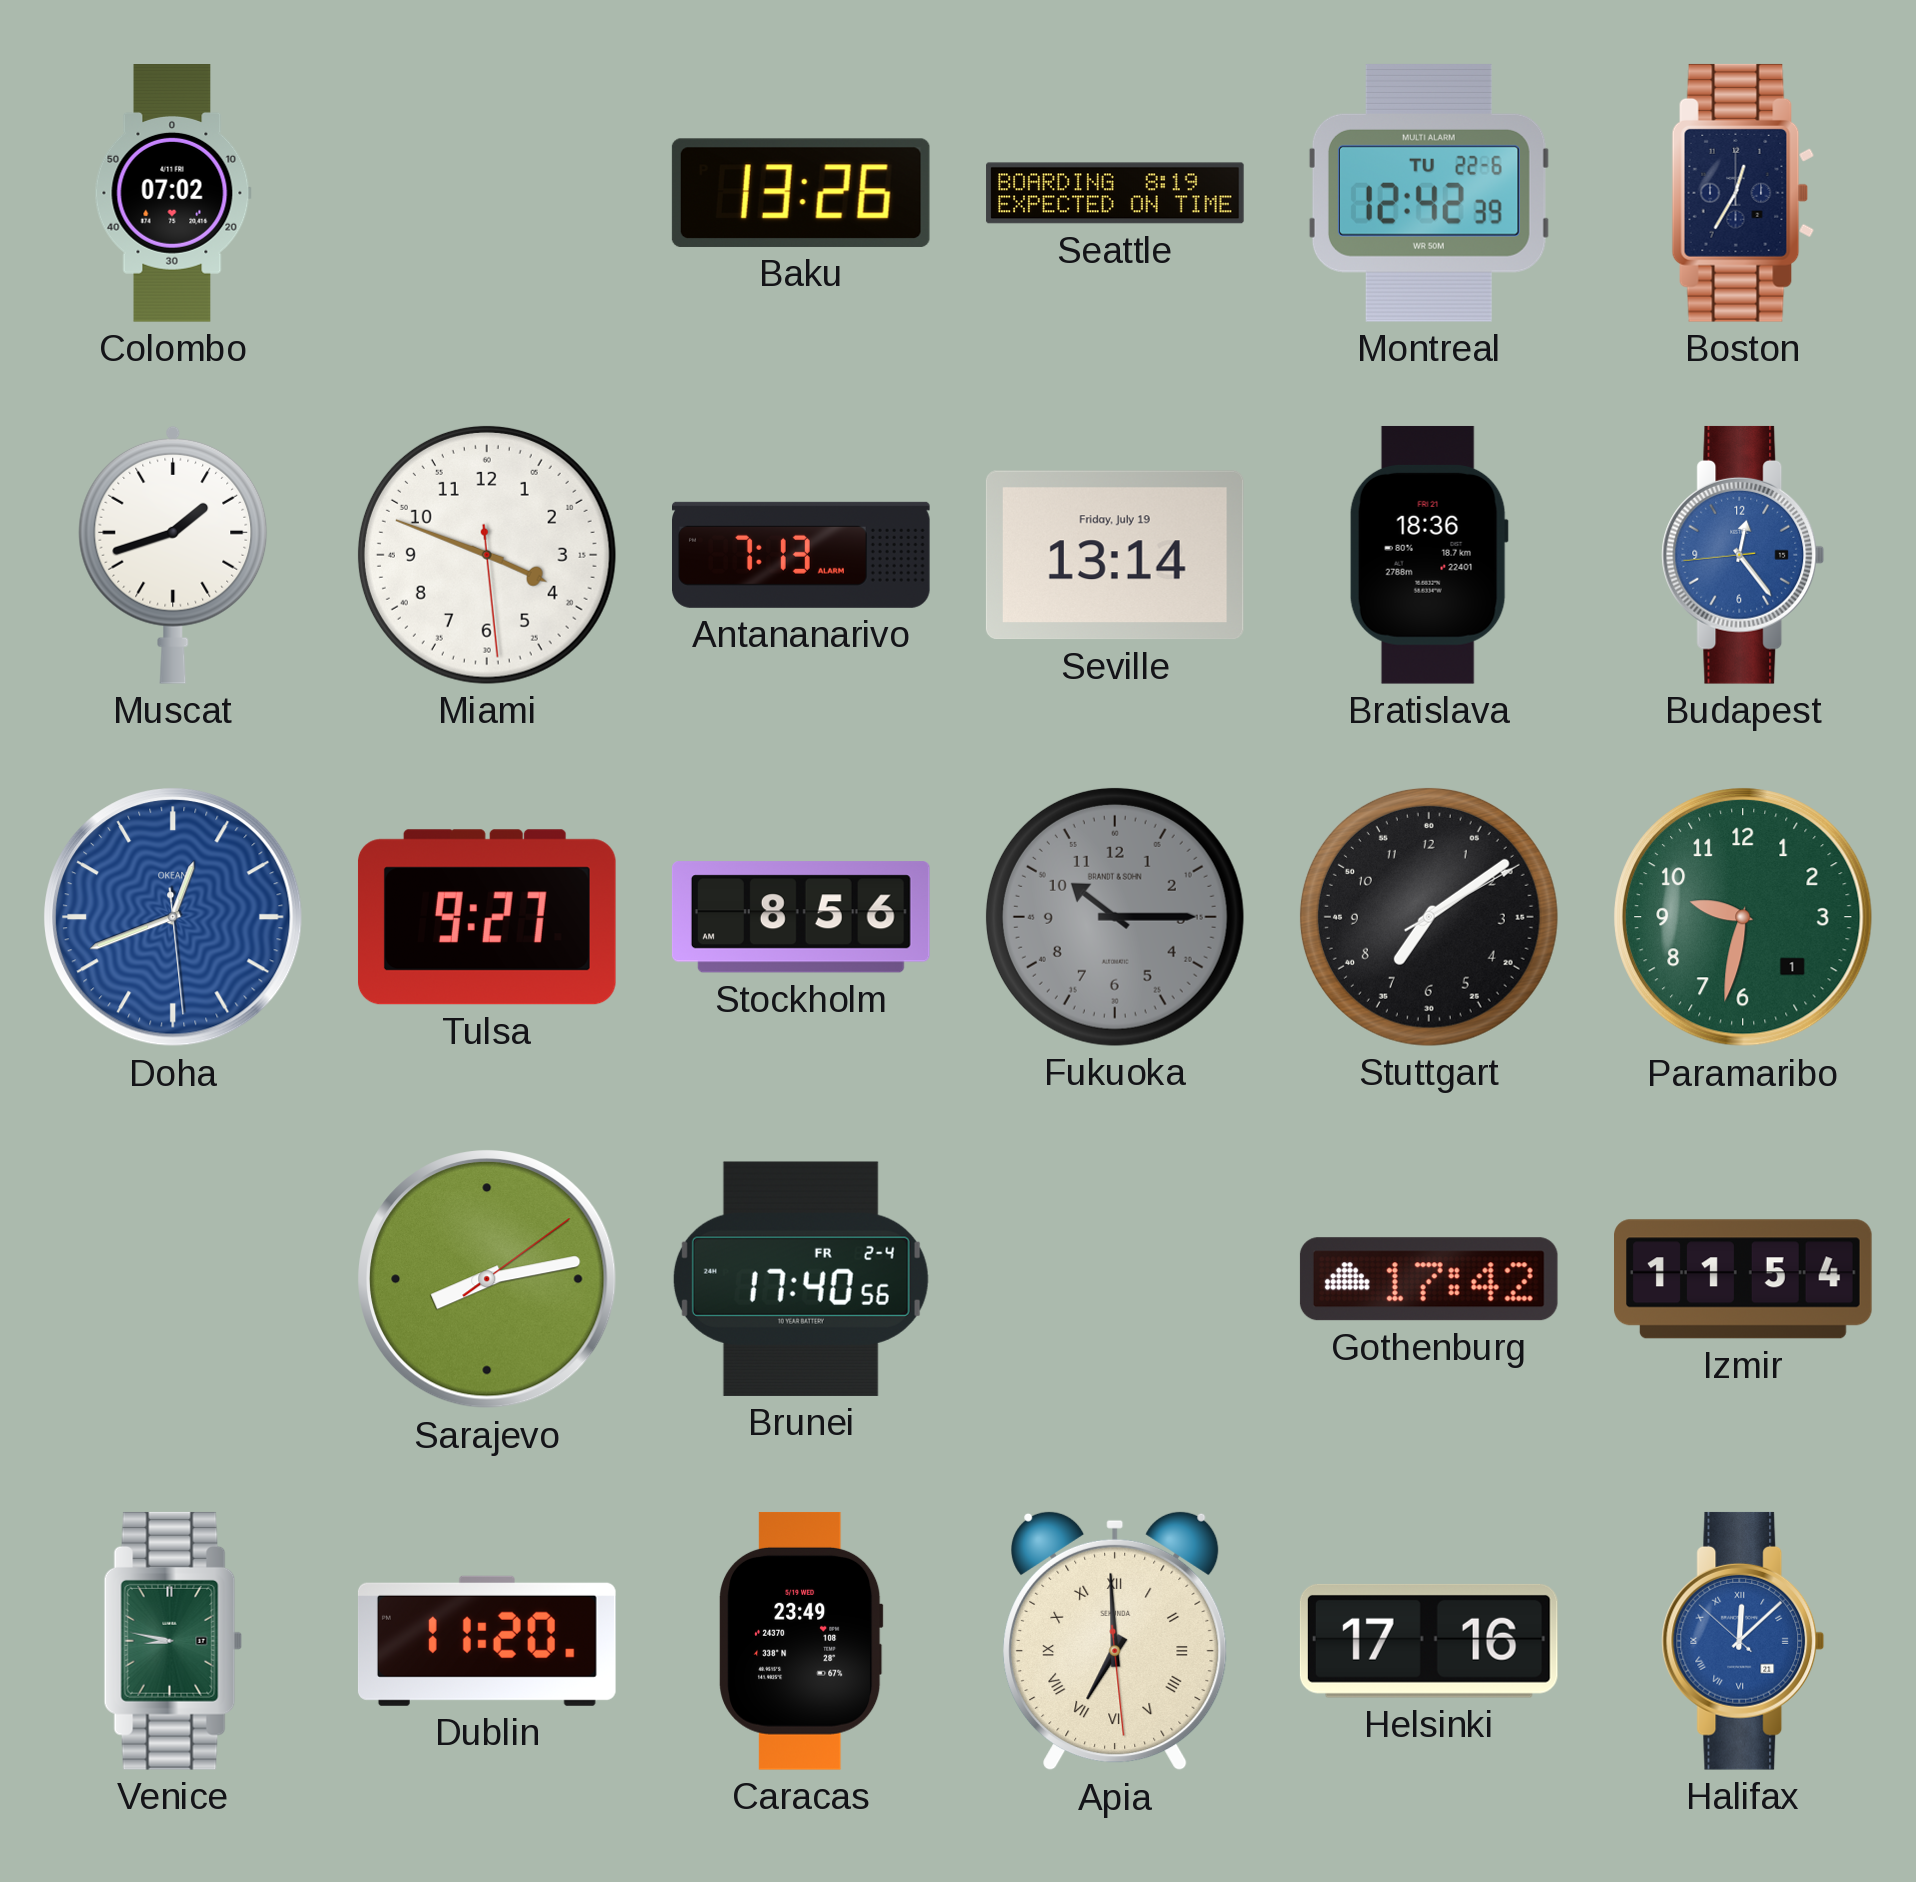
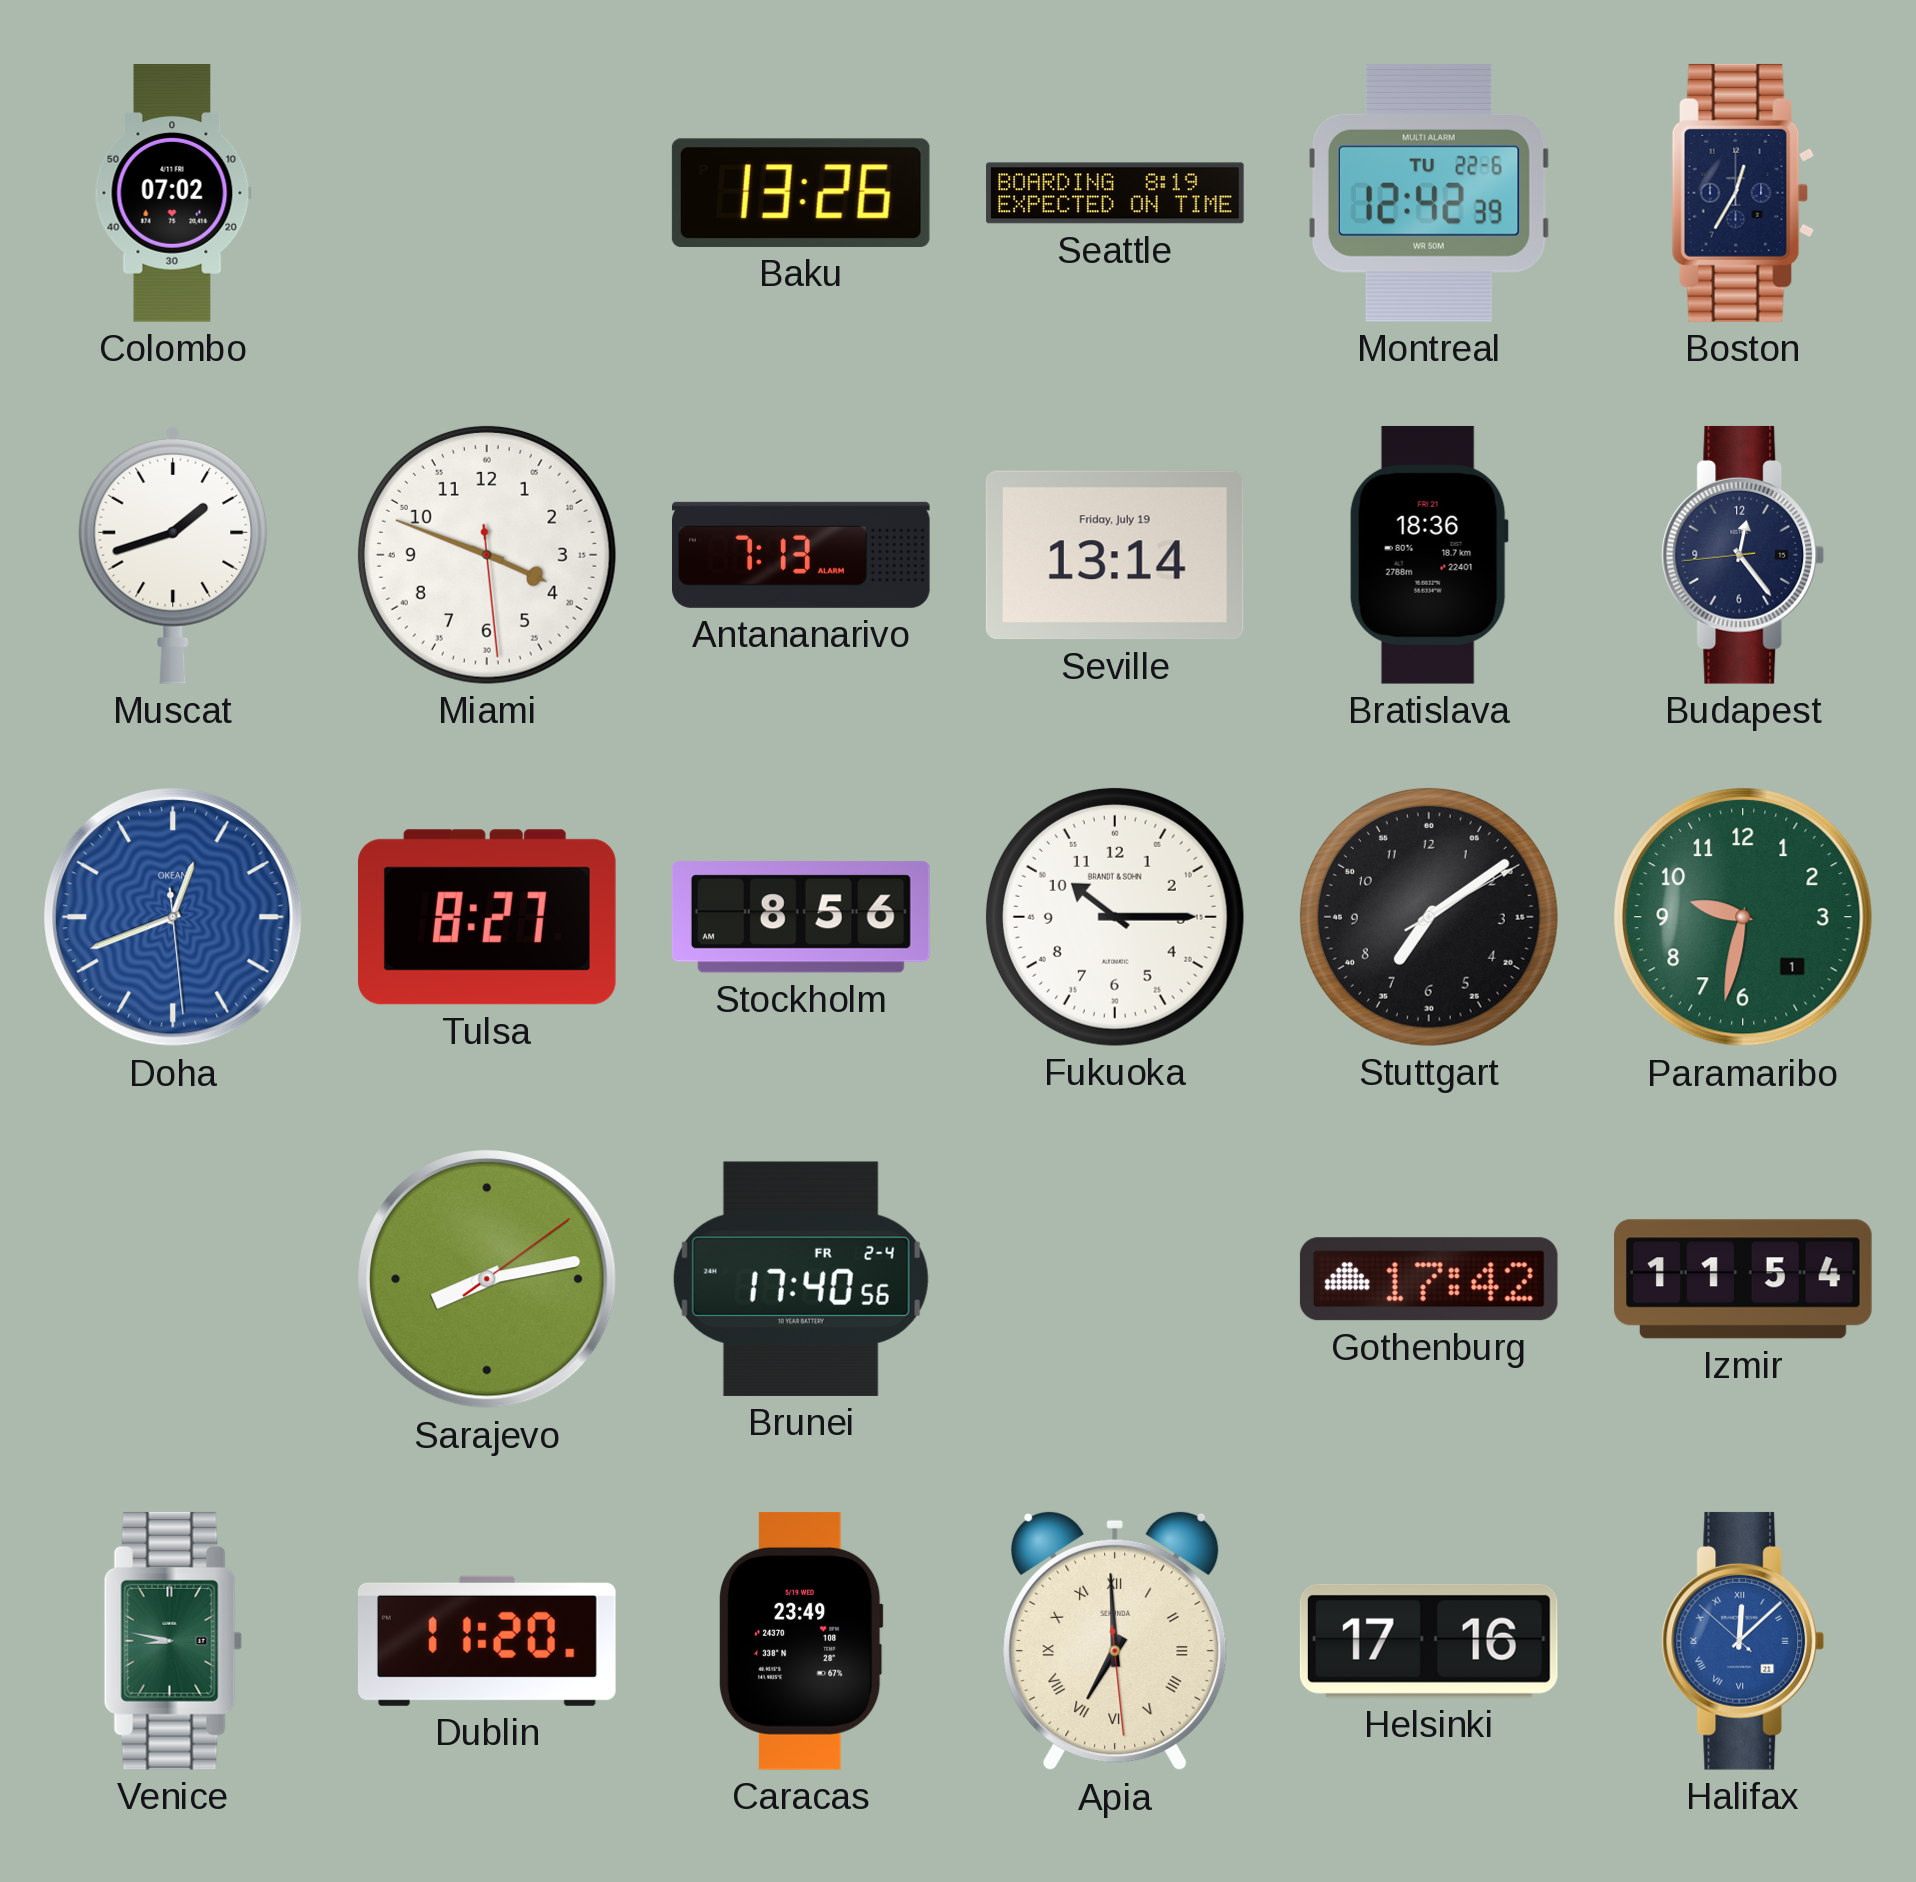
Budapest dial: blue -> navy
Tulsa: 9:27 -> 8:27
Fukuoka dial: grey -> white
